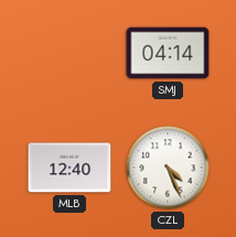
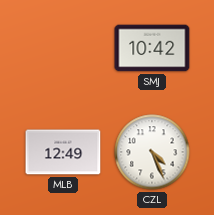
SMJ: 04:14 -> 10:42
MLB: 12:40 -> 12:49
